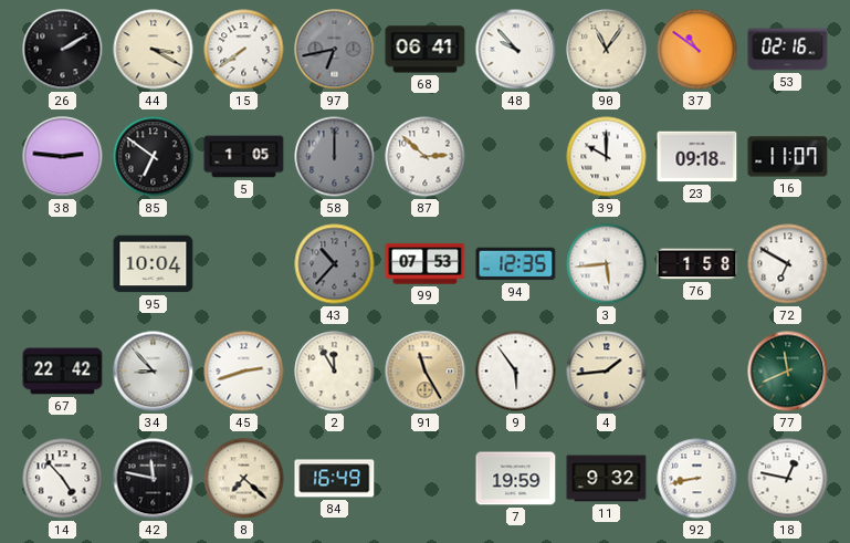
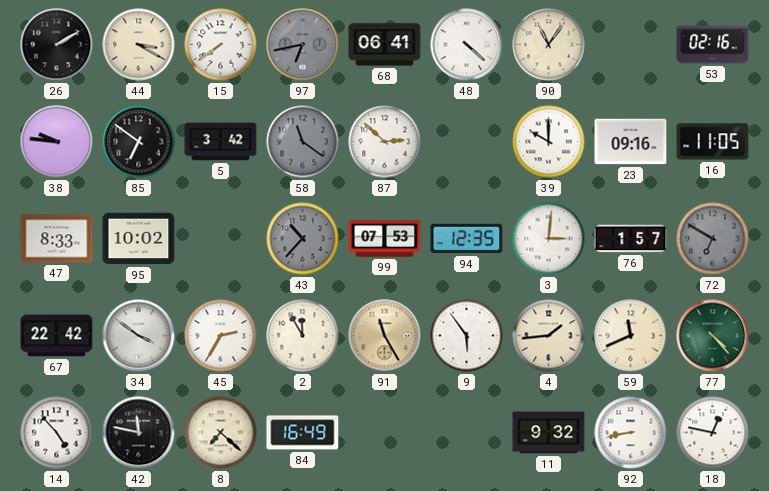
48: 9:53 -> 4:22
37: 10:51 -> none
38: 2:46 -> 9:46
5: 1:05 -> 3:42
58: 12:00 -> 11:21
23: 09:18 -> 09:16
16: 11:07 -> 11:05
47: none -> 8:33
95: 10:04 -> 10:02
3: 5:44 -> 3:01
76: 1:58 -> 1:57
72 dial: white -> grey
34: 8:53 -> 3:51
45: 2:42 -> 2:35
59: none -> 11:41
77: 11:41 -> 4:23
7: 19:59 -> none
